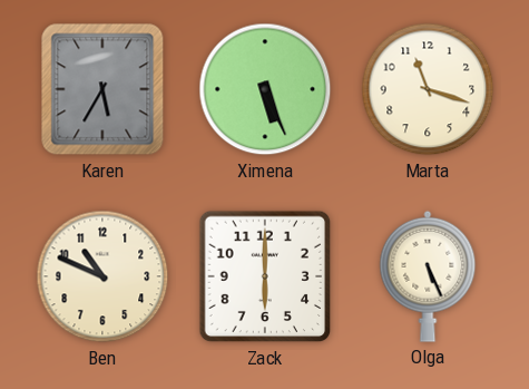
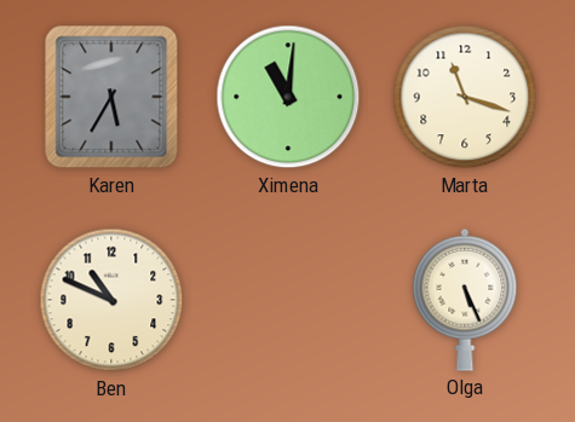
Ximena: 5:26 -> 11:01
Zack: 6:00 -> none
